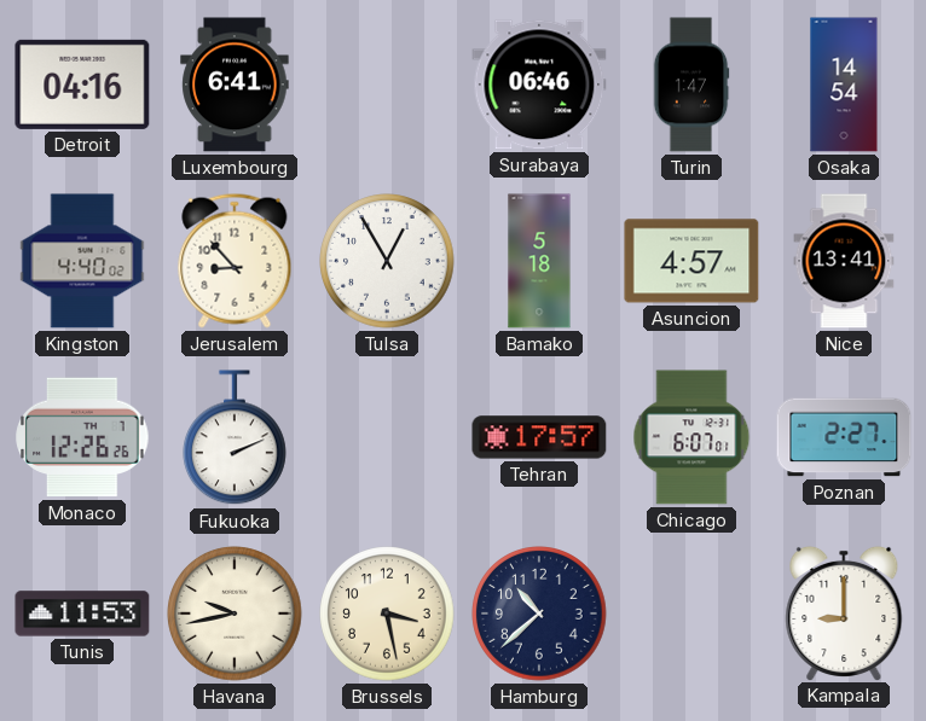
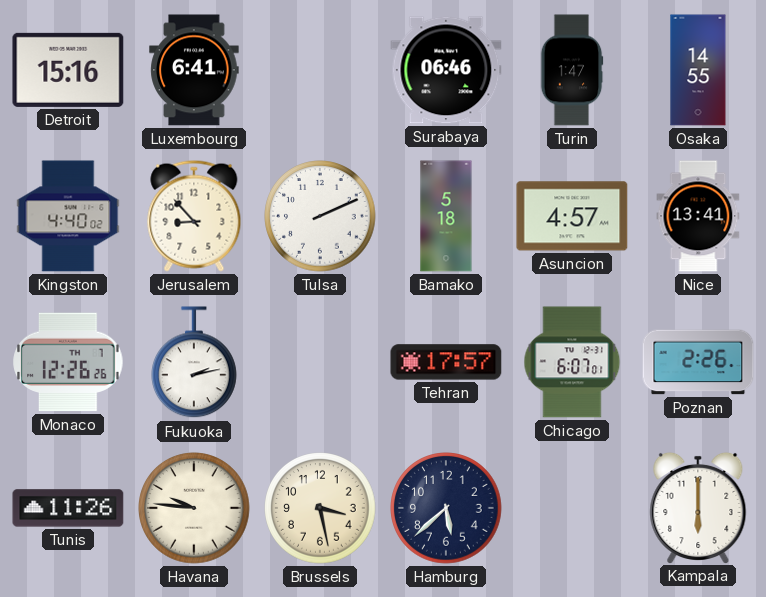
Detroit: 04:16 -> 15:16
Osaka: 14:54 -> 14:55
Tulsa: 12:55 -> 2:11
Fukuoka: 2:11 -> 2:13
Poznan: 2:27 -> 2:26
Tunis: 11:53 -> 11:26
Havana: 9:43 -> 9:46
Hamburg: 10:38 -> 5:38
Kampala: 9:00 -> 6:00
